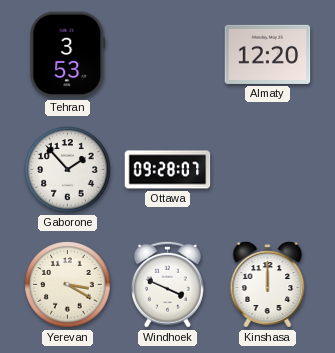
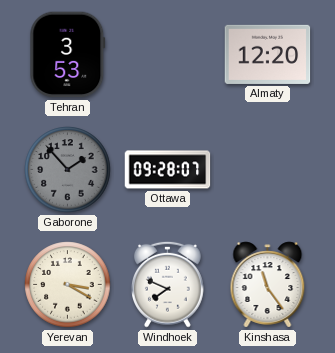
Gaborone dial: white -> grey
Windhoek: 3:49 -> 7:49
Kinshasa: 12:00 -> 11:24
